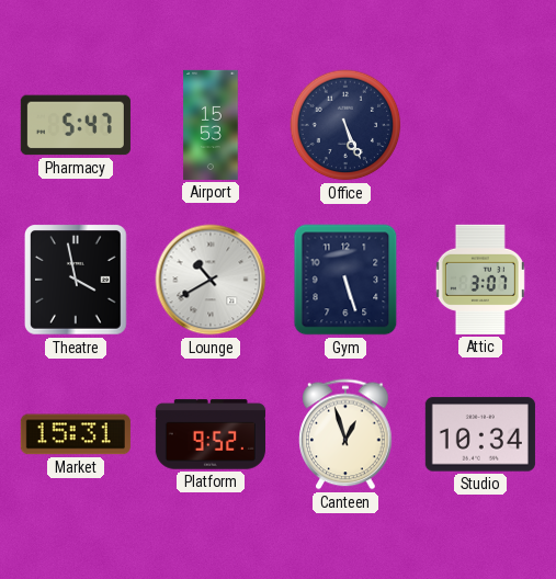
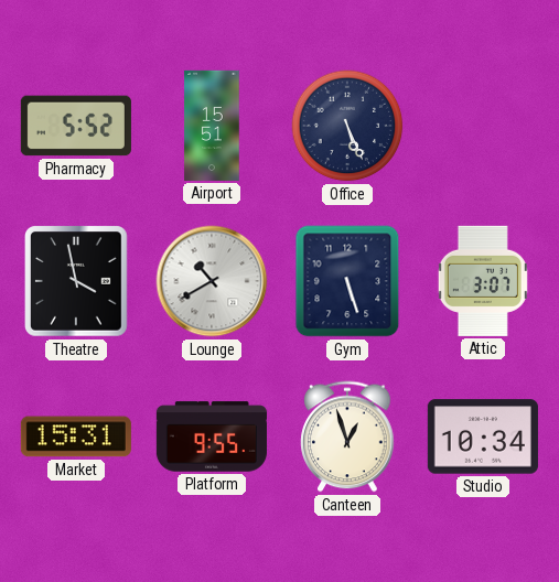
Pharmacy: 5:47 -> 5:52
Airport: 15:53 -> 15:51
Platform: 9:52 -> 9:55
